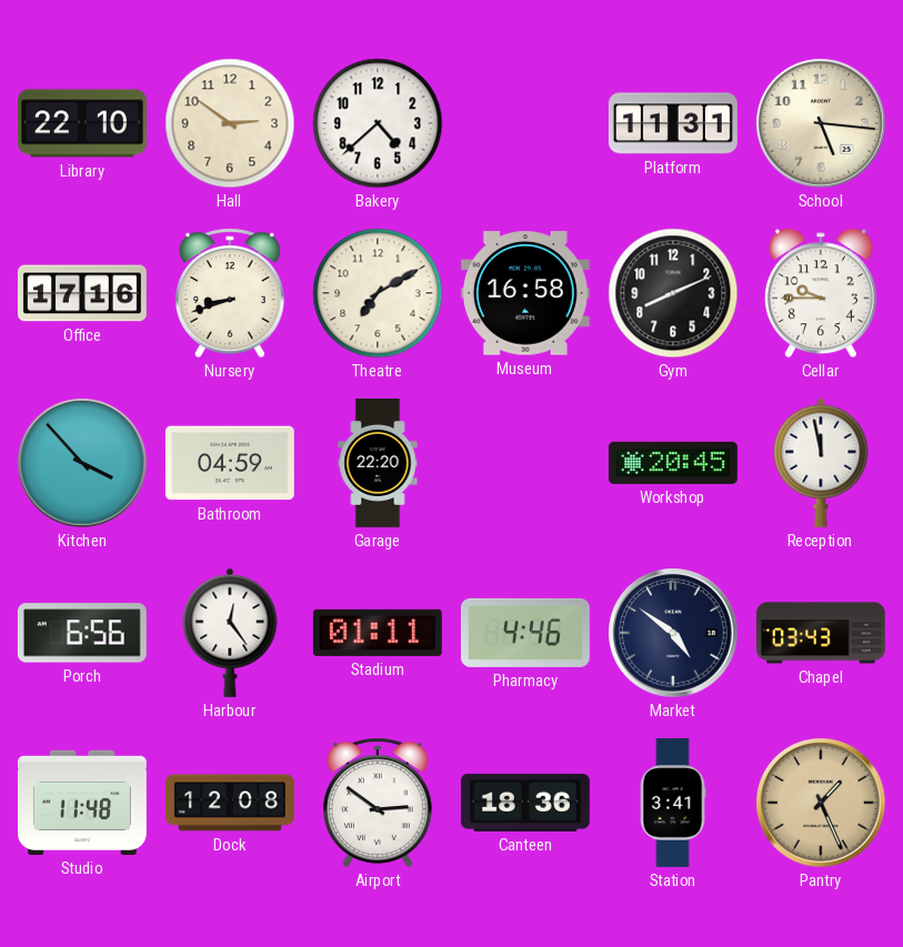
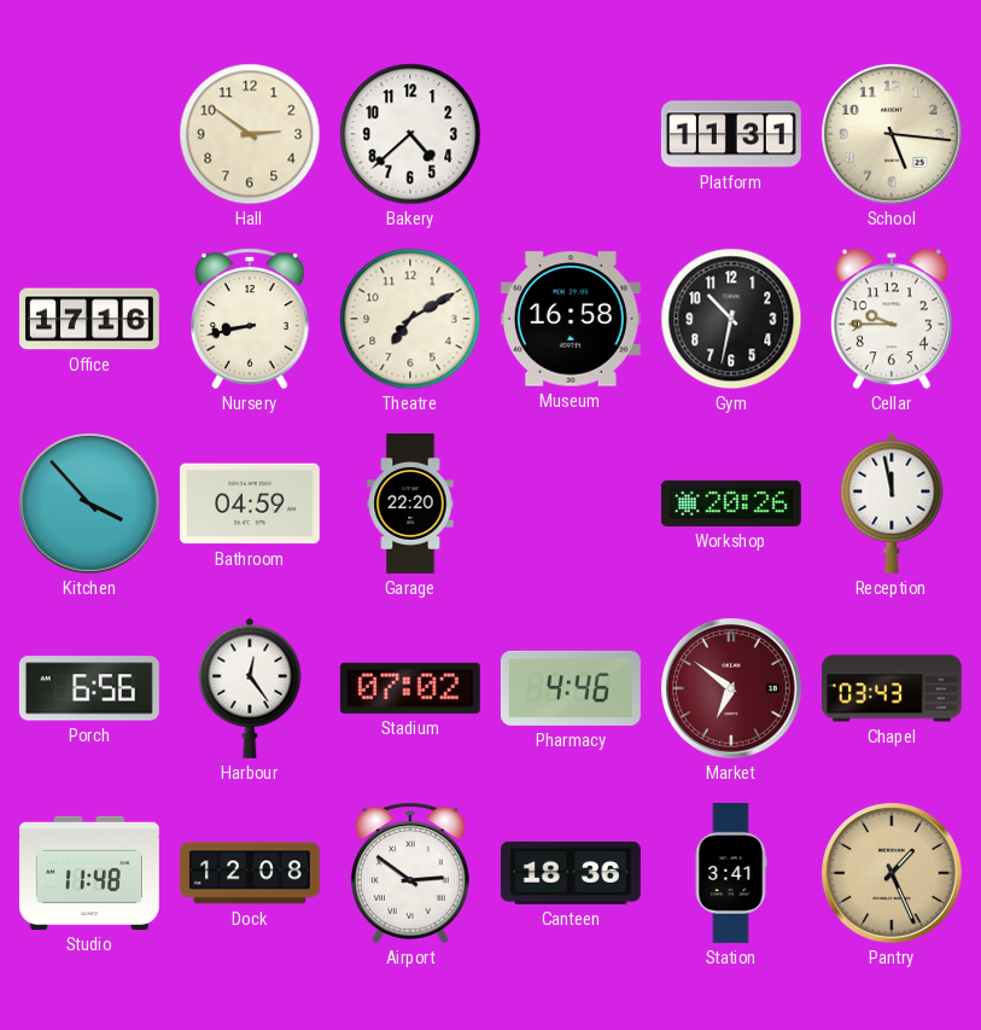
Library: 22:10 -> none
Nursery: 8:42 -> 8:43
Gym: 8:11 -> 10:32
Workshop: 20:45 -> 20:26
Stadium: 01:11 -> 07:02
Market: 4:51 -> 6:51
Market dial: navy -> burgundy
